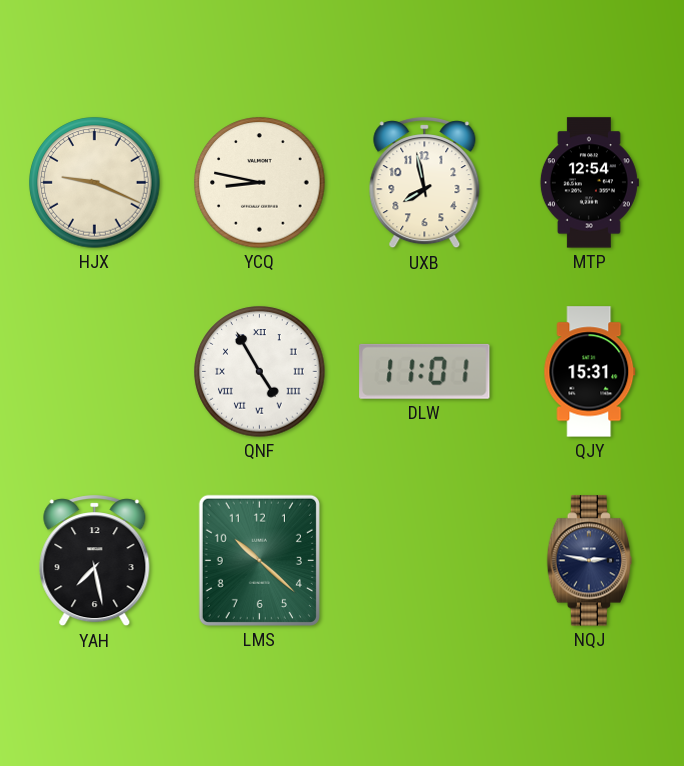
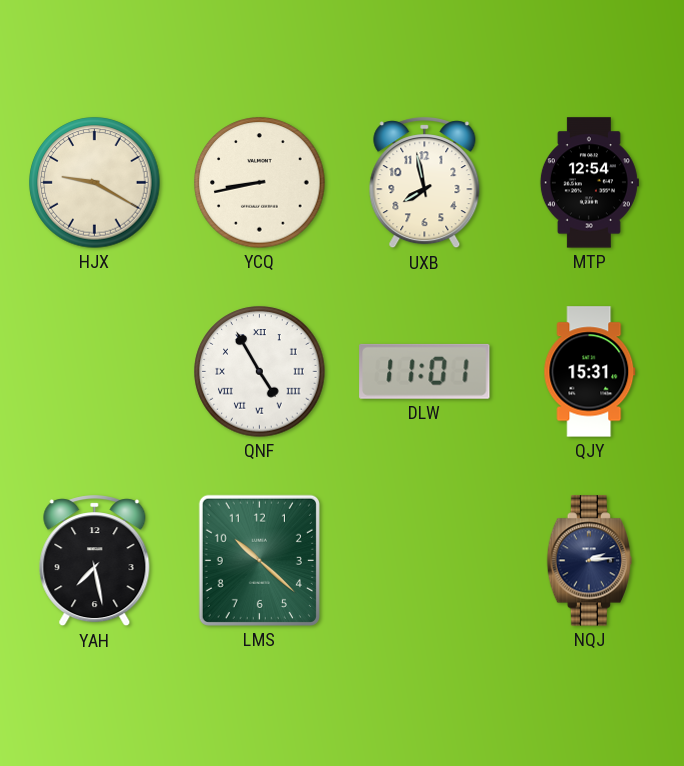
HJX: 9:19 -> 9:20
YCQ: 8:47 -> 8:43
NQJ: 2:47 -> 2:14
